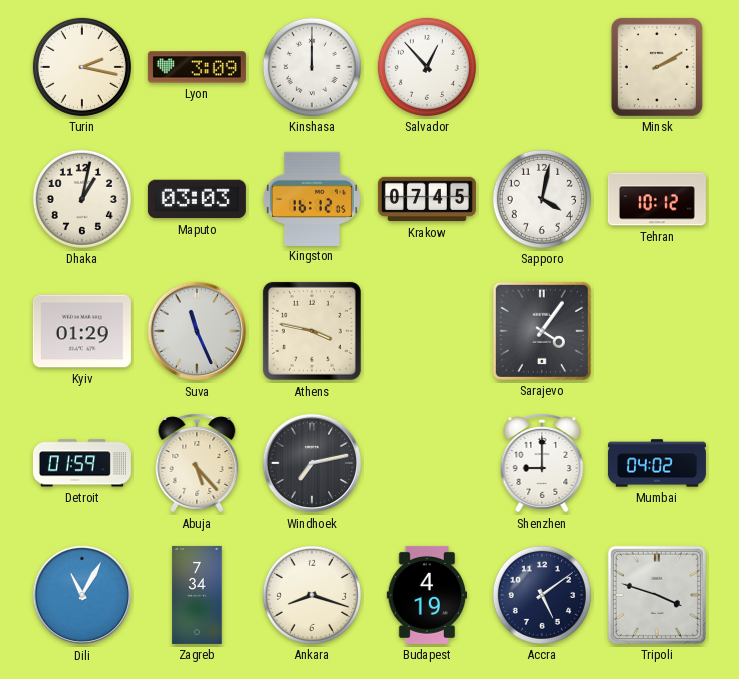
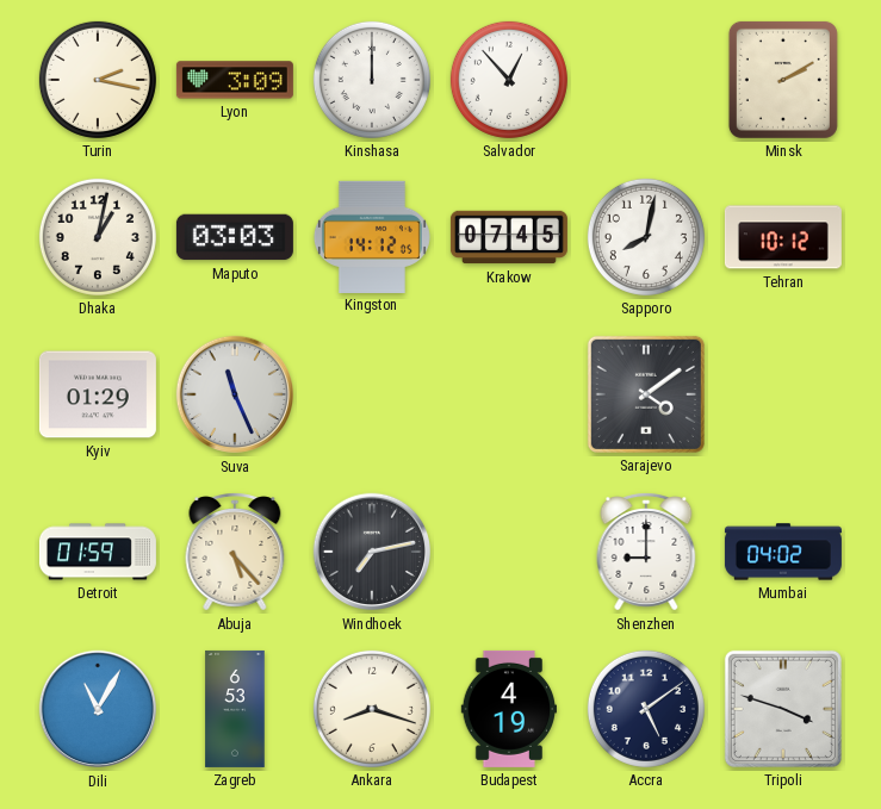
Kingston: 16:12 -> 14:12
Sapporo: 4:02 -> 8:02
Athens: 3:47 -> none
Sarajevo: 4:06 -> 4:09
Zagreb: 7:34 -> 6:53
